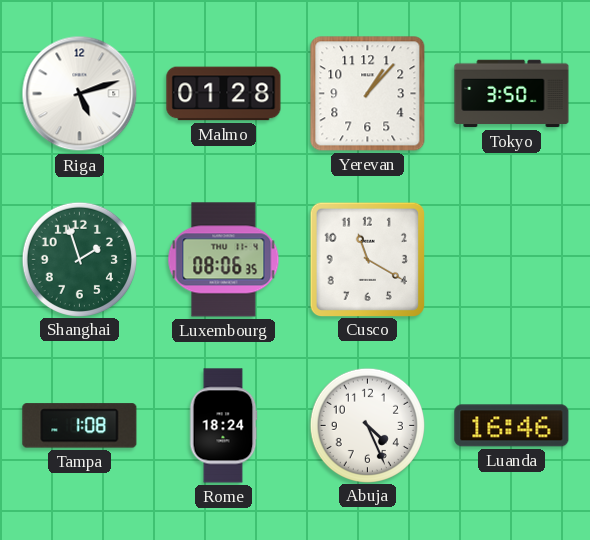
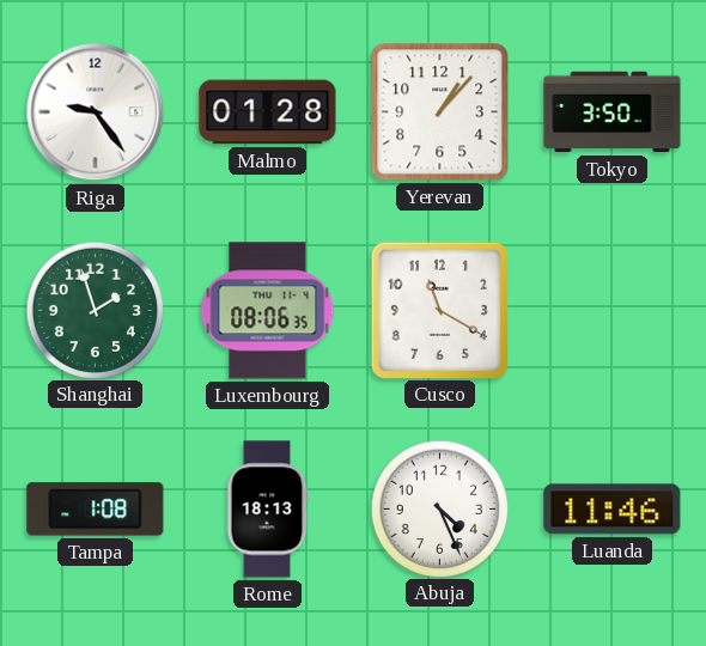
Riga: 5:12 -> 9:24
Rome: 18:24 -> 18:13
Luanda: 16:46 -> 11:46
